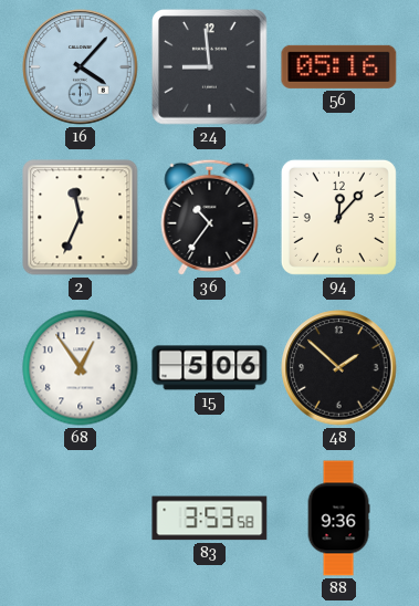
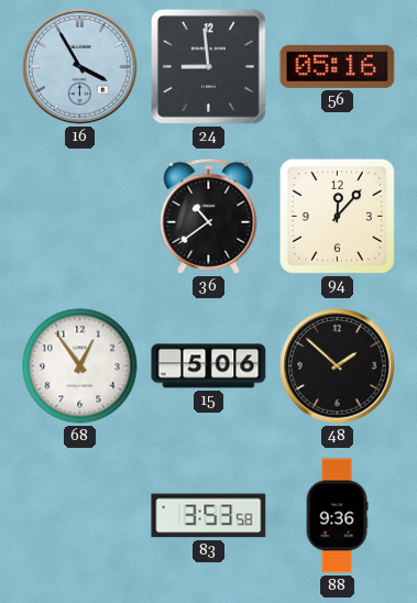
16: 4:07 -> 3:55
2: 11:34 -> none
36: 10:36 -> 10:39
